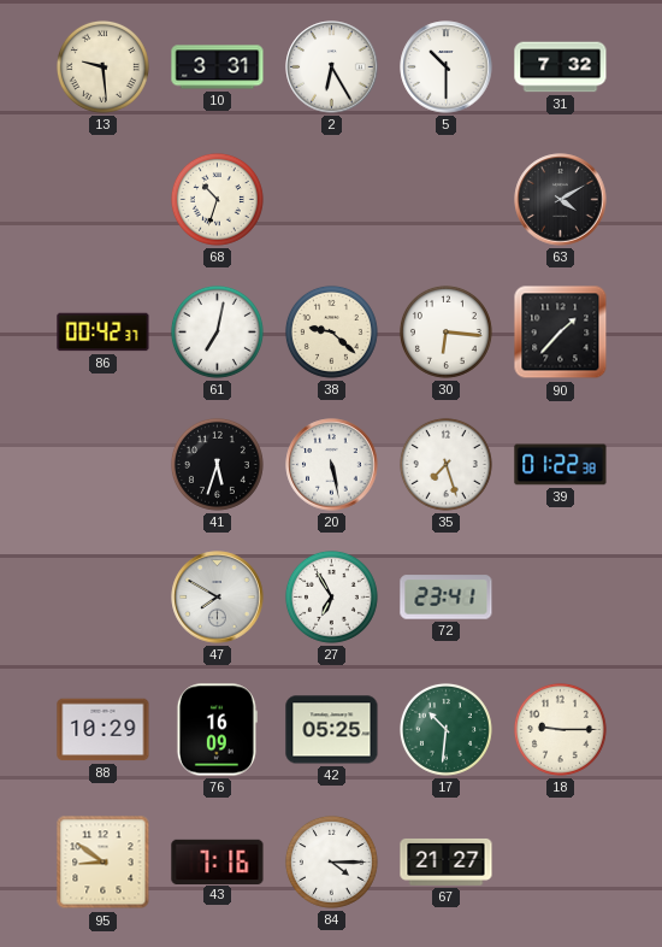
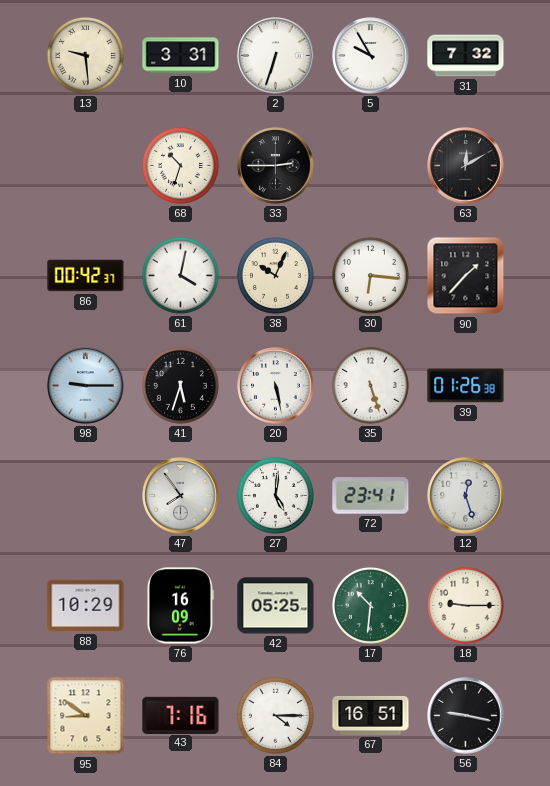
2: 6:25 -> 6:33
5: 10:30 -> 9:55
33: none -> 2:45
63: 4:10 -> 12:10
61: 7:02 -> 4:02
38: 9:22 -> 10:04
98: none -> 9:15
35: 7:27 -> 5:27
39: 01:22 -> 01:26
47: 7:50 -> 7:54
27: 6:55 -> 5:01
12: none -> 12:27
67: 21:27 -> 16:51
56: none -> 9:17
